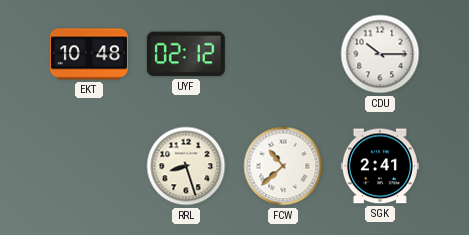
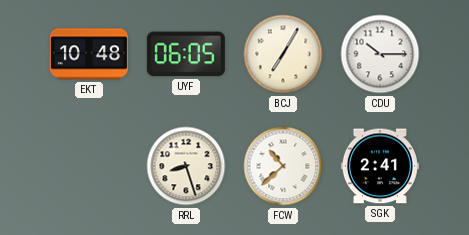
UYF: 02:12 -> 06:05
BCJ: none -> 7:05
